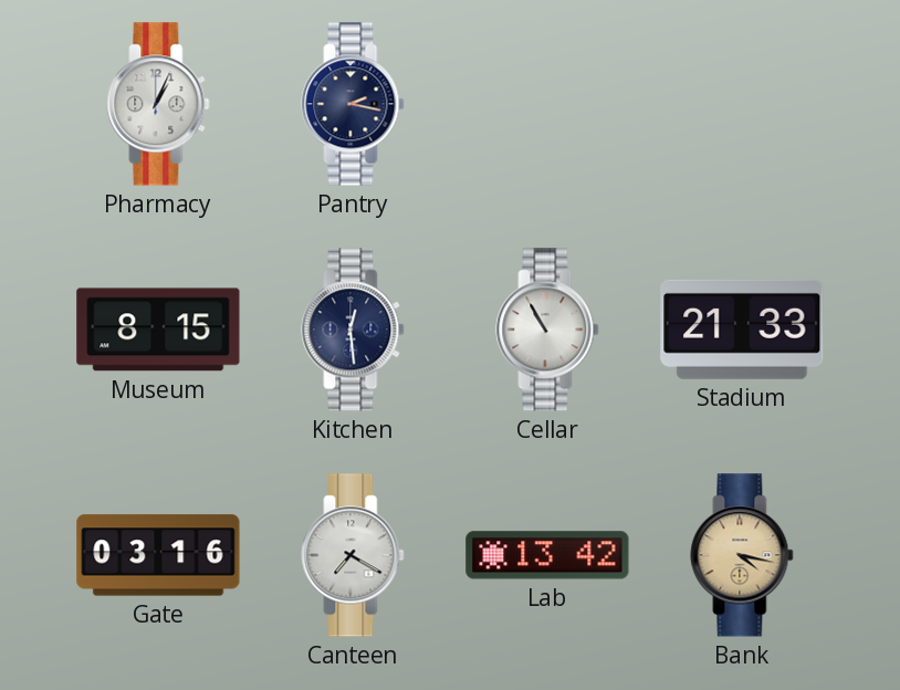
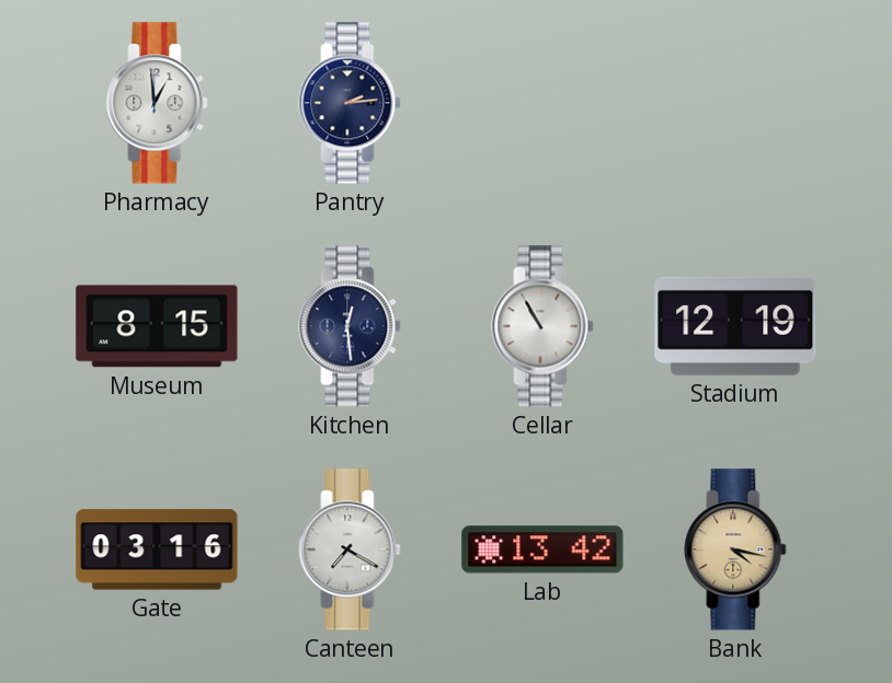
Pharmacy: 1:04 -> 12:59
Pantry: 2:17 -> 2:14
Stadium: 21:33 -> 12:19
